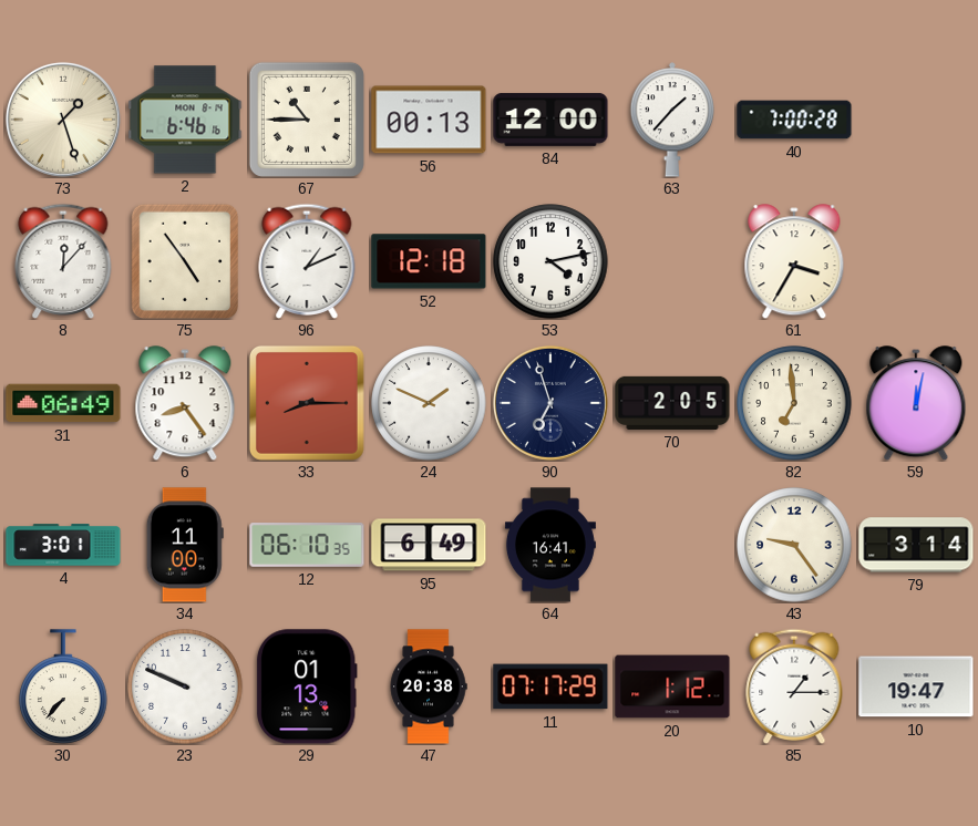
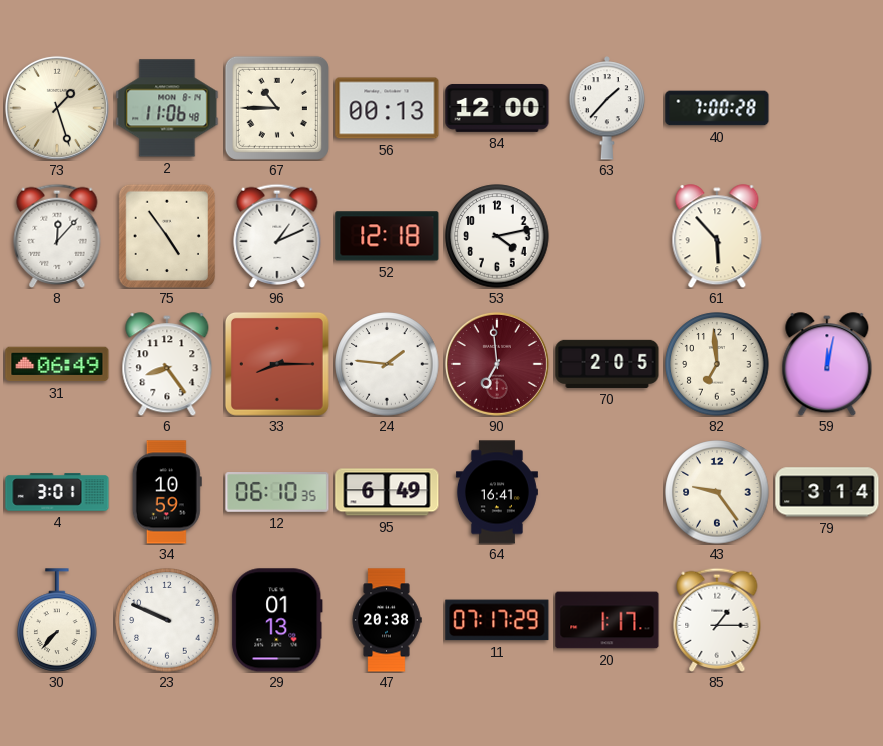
2: 6:46 -> 11:06
61: 3:35 -> 5:53
24: 1:49 -> 1:46
90: 6:57 -> 6:59
90 dial: navy -> burgundy
34: 11:00 -> 10:59
20: 1:12 -> 1:17
10: 19:47 -> none
